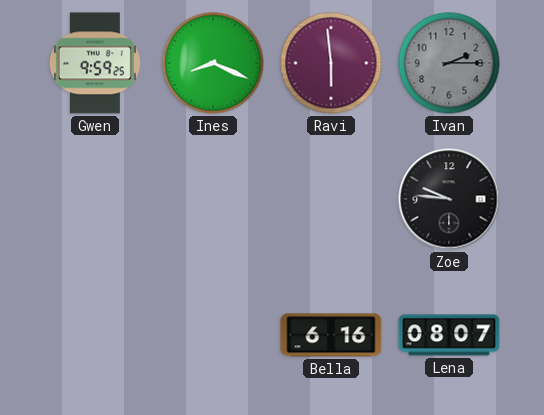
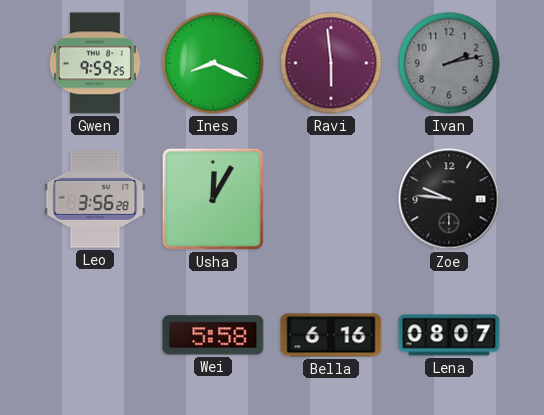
Ivan: 2:15 -> 2:13
Leo: none -> 3:56
Usha: none -> 12:05
Wei: none -> 5:58
